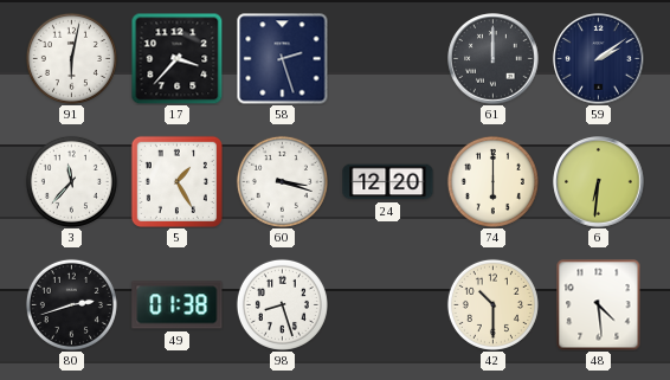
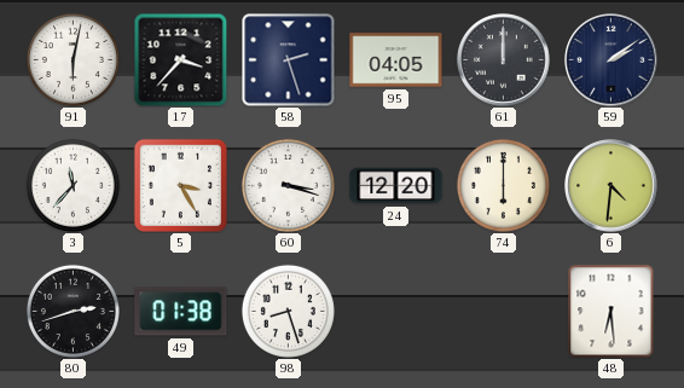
95: none -> 04:05
5: 1:25 -> 3:25
6: 6:31 -> 4:31
42: 10:30 -> none
48: 4:29 -> 6:29
